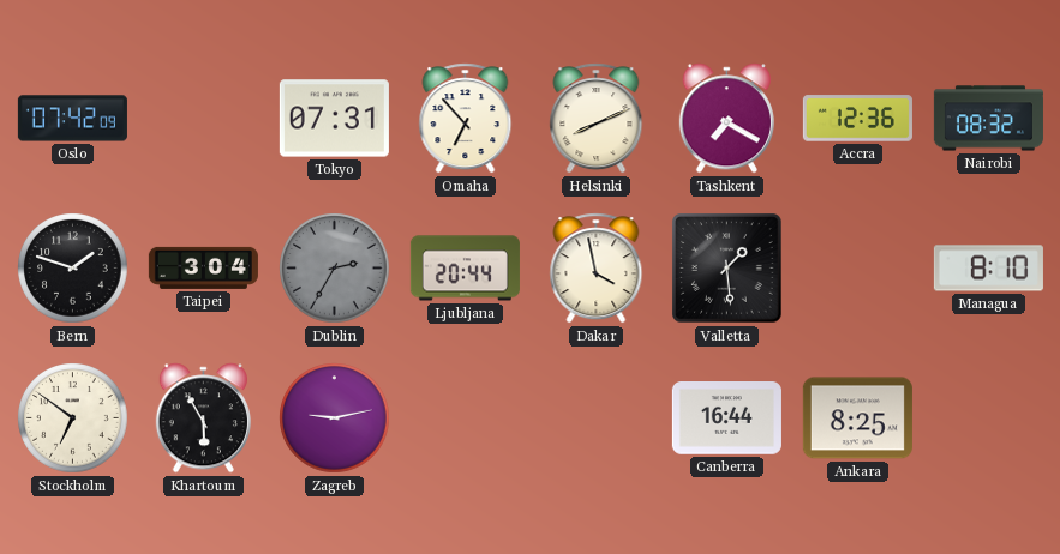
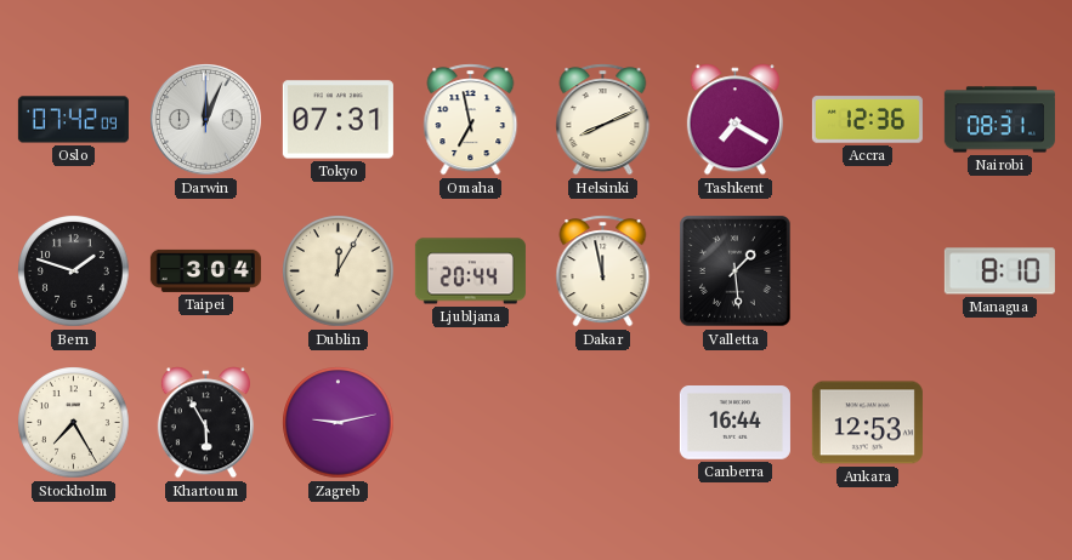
Darwin: none -> 12:04
Omaha: 6:53 -> 6:58
Nairobi: 08:32 -> 08:31
Dublin: 2:35 -> 12:05
Dublin dial: grey -> cream
Dakar: 3:58 -> 11:58
Stockholm: 6:51 -> 7:25
Ankara: 8:25 -> 12:53
